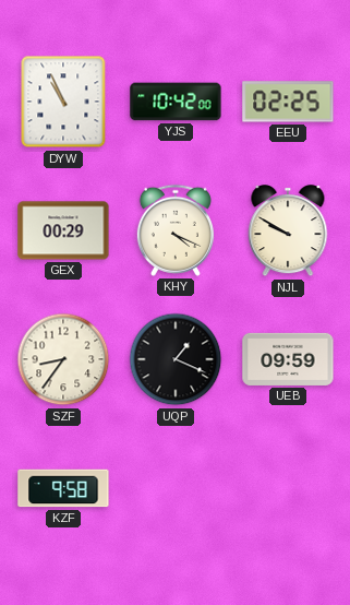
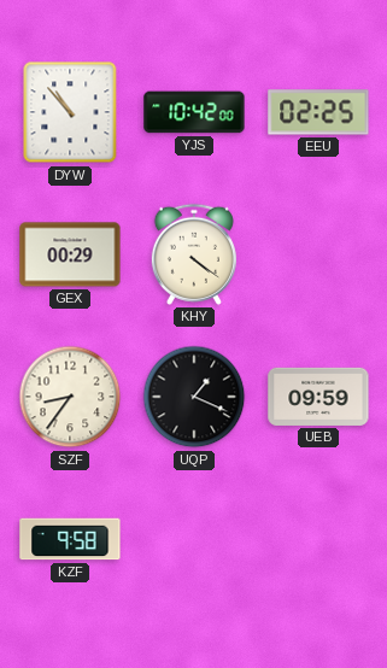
DYW: 10:56 -> 10:53
KHY: 4:19 -> 4:21
NJL: 9:50 -> none
